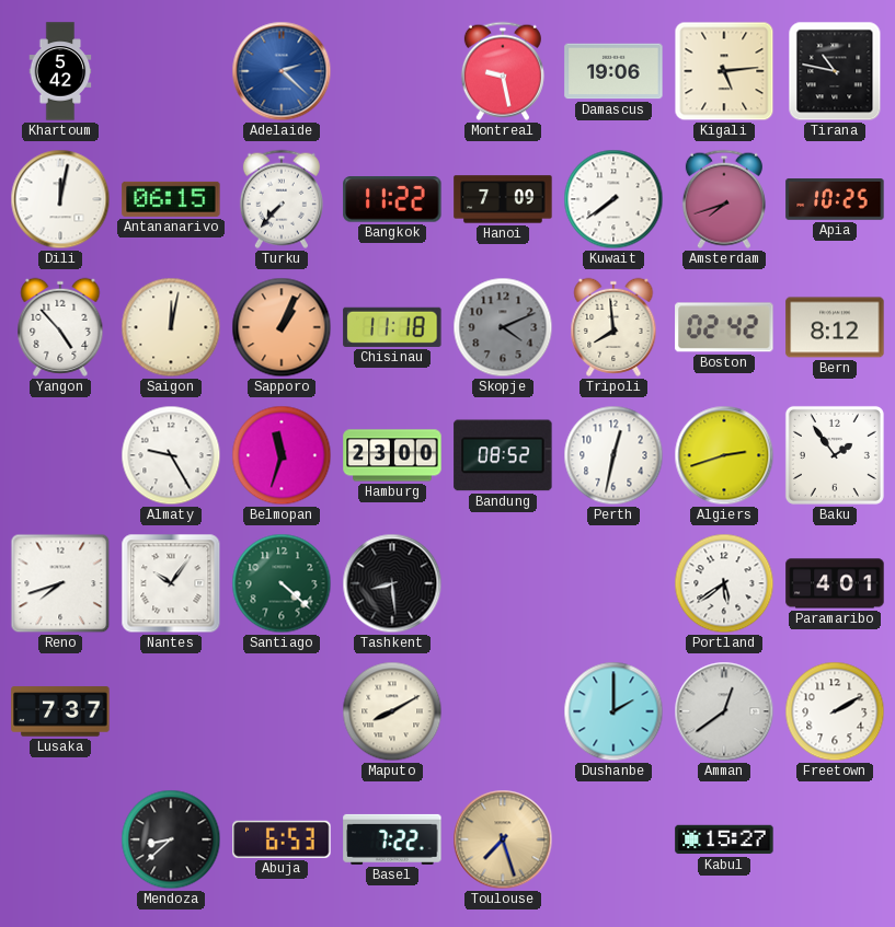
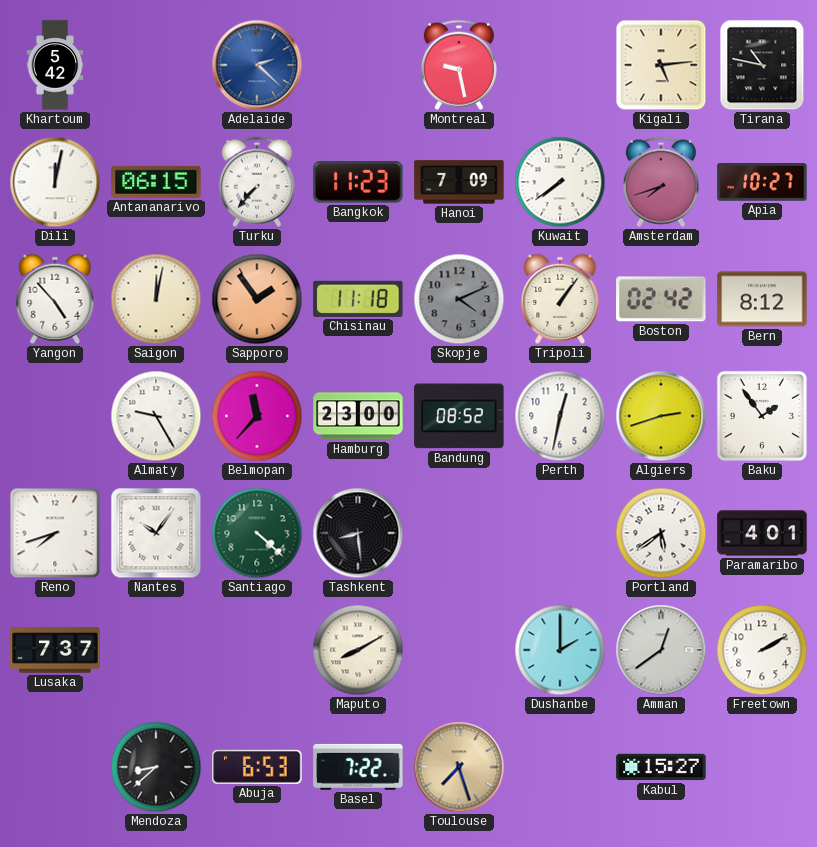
Damascus: 19:06 -> none
Bangkok: 11:22 -> 11:23
Apia: 10:25 -> 10:27
Sapporo: 1:04 -> 1:54
Tripoli: 7:59 -> 1:06
Belmopan: 11:33 -> 11:37
